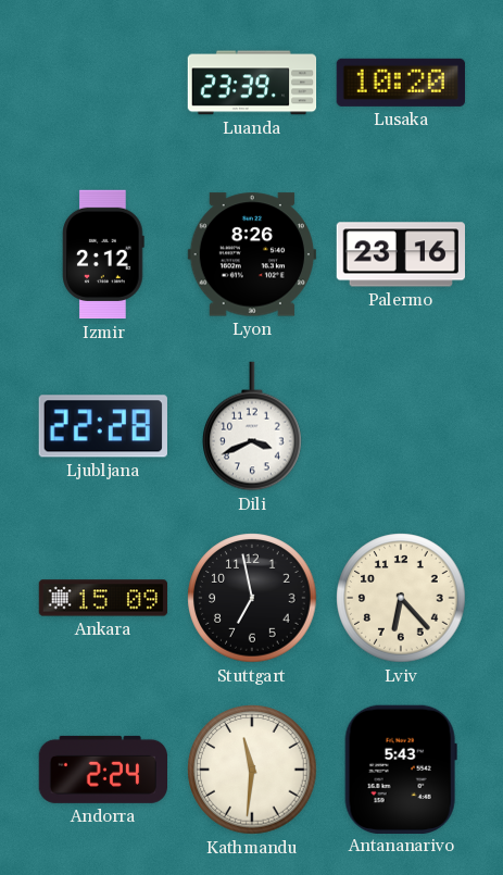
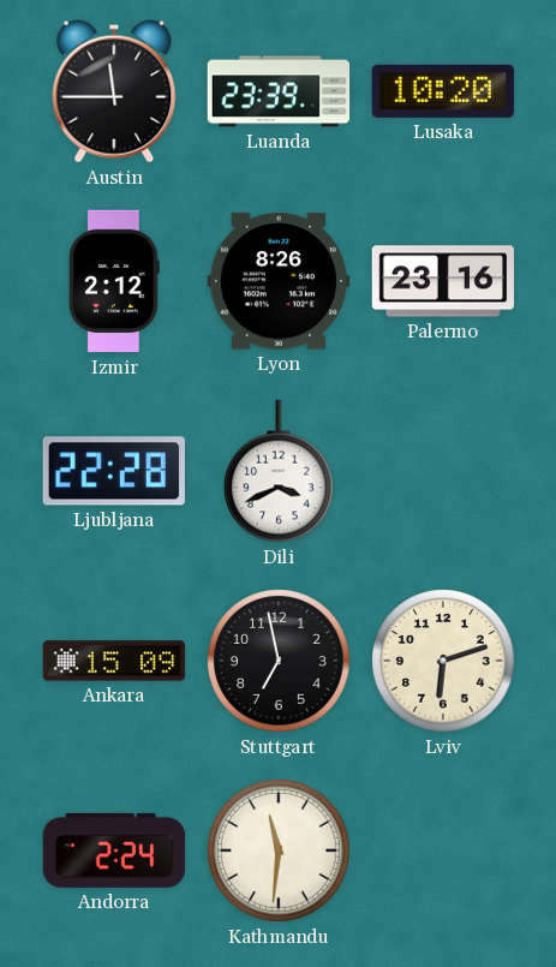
Austin: none -> 11:45
Lviv: 6:23 -> 6:12
Antananarivo: 5:43 -> none
